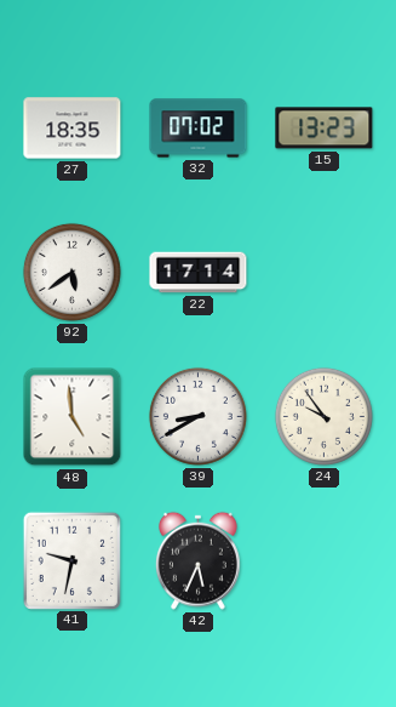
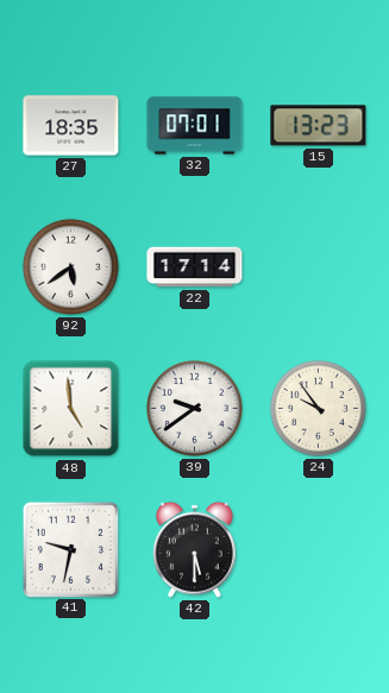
32: 07:02 -> 07:01
39: 8:40 -> 9:39
42: 5:34 -> 5:30
